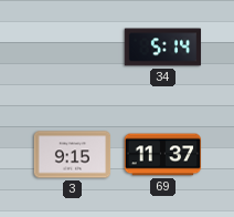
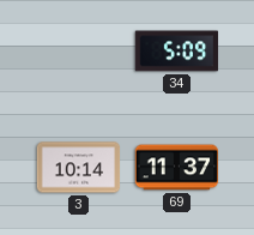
34: 5:14 -> 5:09
3: 9:15 -> 10:14
